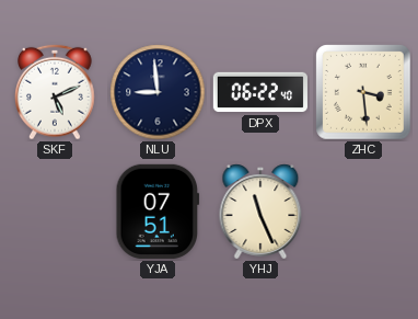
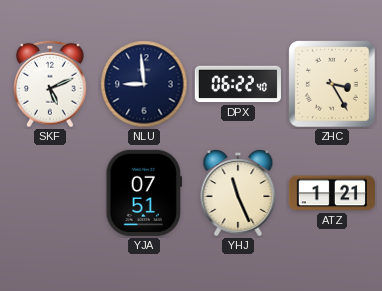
ZHC: 3:29 -> 3:25
ATZ: none -> 1:21
